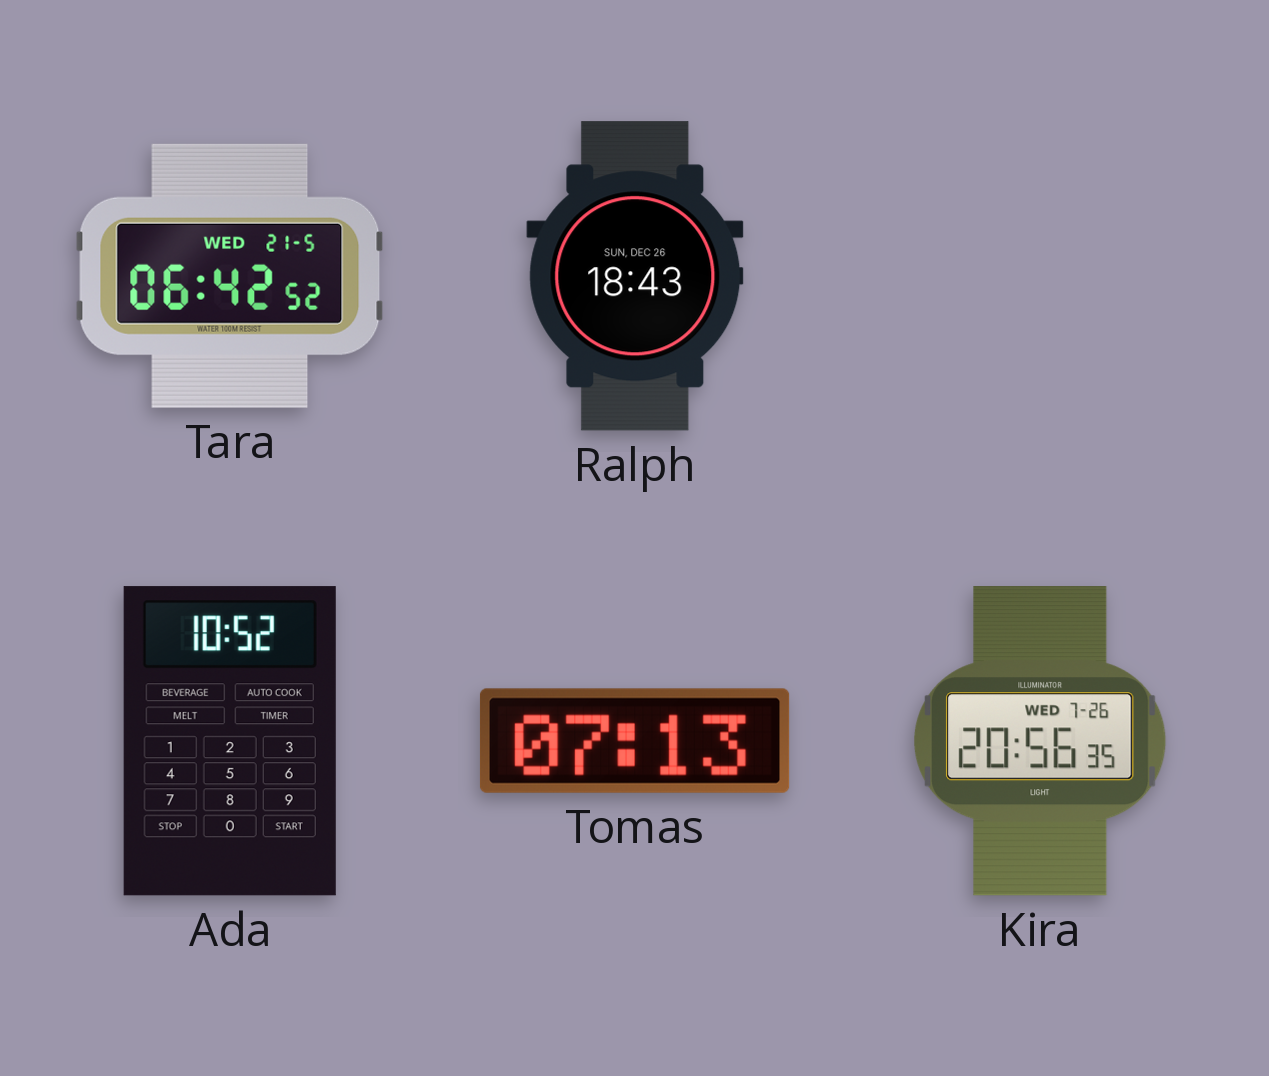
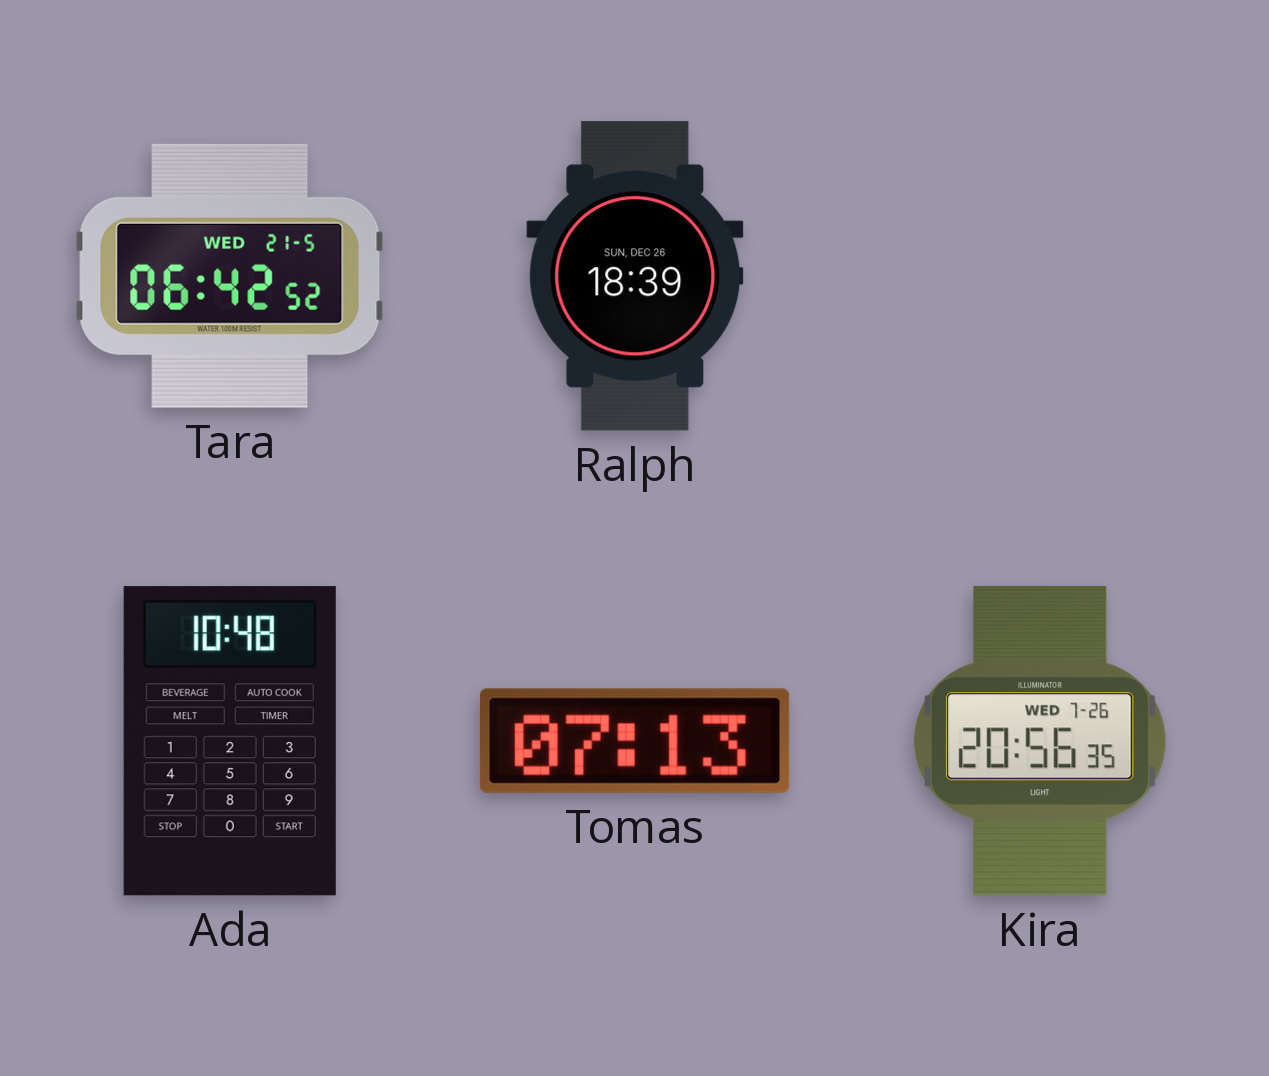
Ralph: 18:43 -> 18:39
Ada: 10:52 -> 10:48
